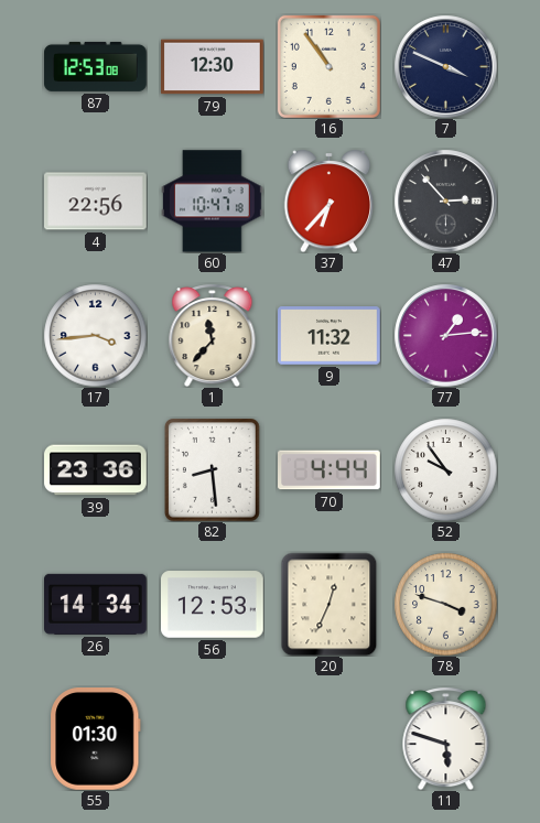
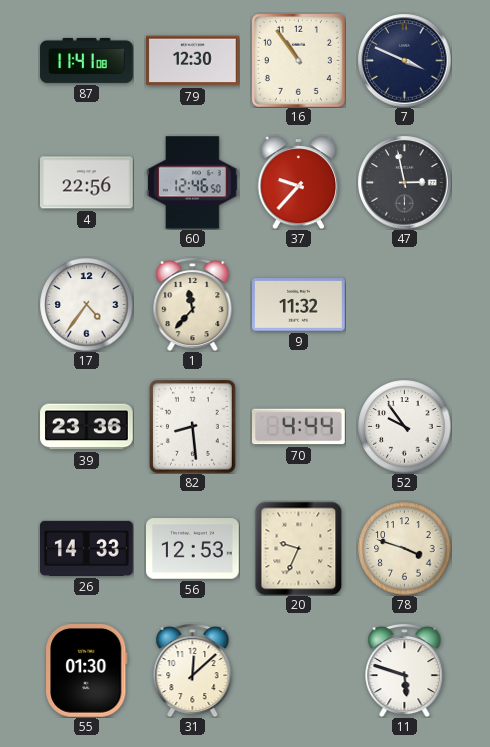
87: 12:53 -> 11:41
60: 10:47 -> 12:46
37: 6:37 -> 9:37
47: 2:53 -> 2:58
17: 3:44 -> 4:36
77: 1:14 -> none
26: 14:34 -> 14:33
20: 12:34 -> 9:34
31: none -> 12:08
